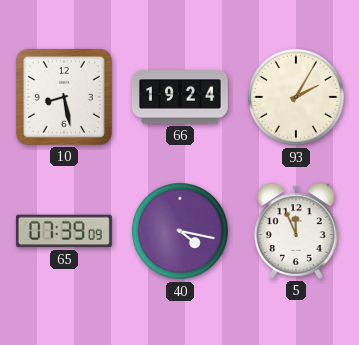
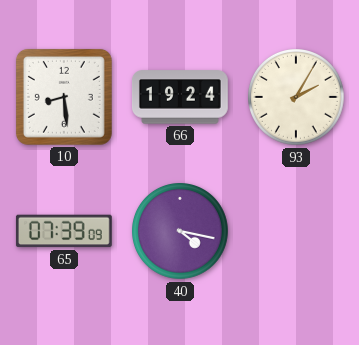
10: 8:28 -> 8:29
5: 11:56 -> none
